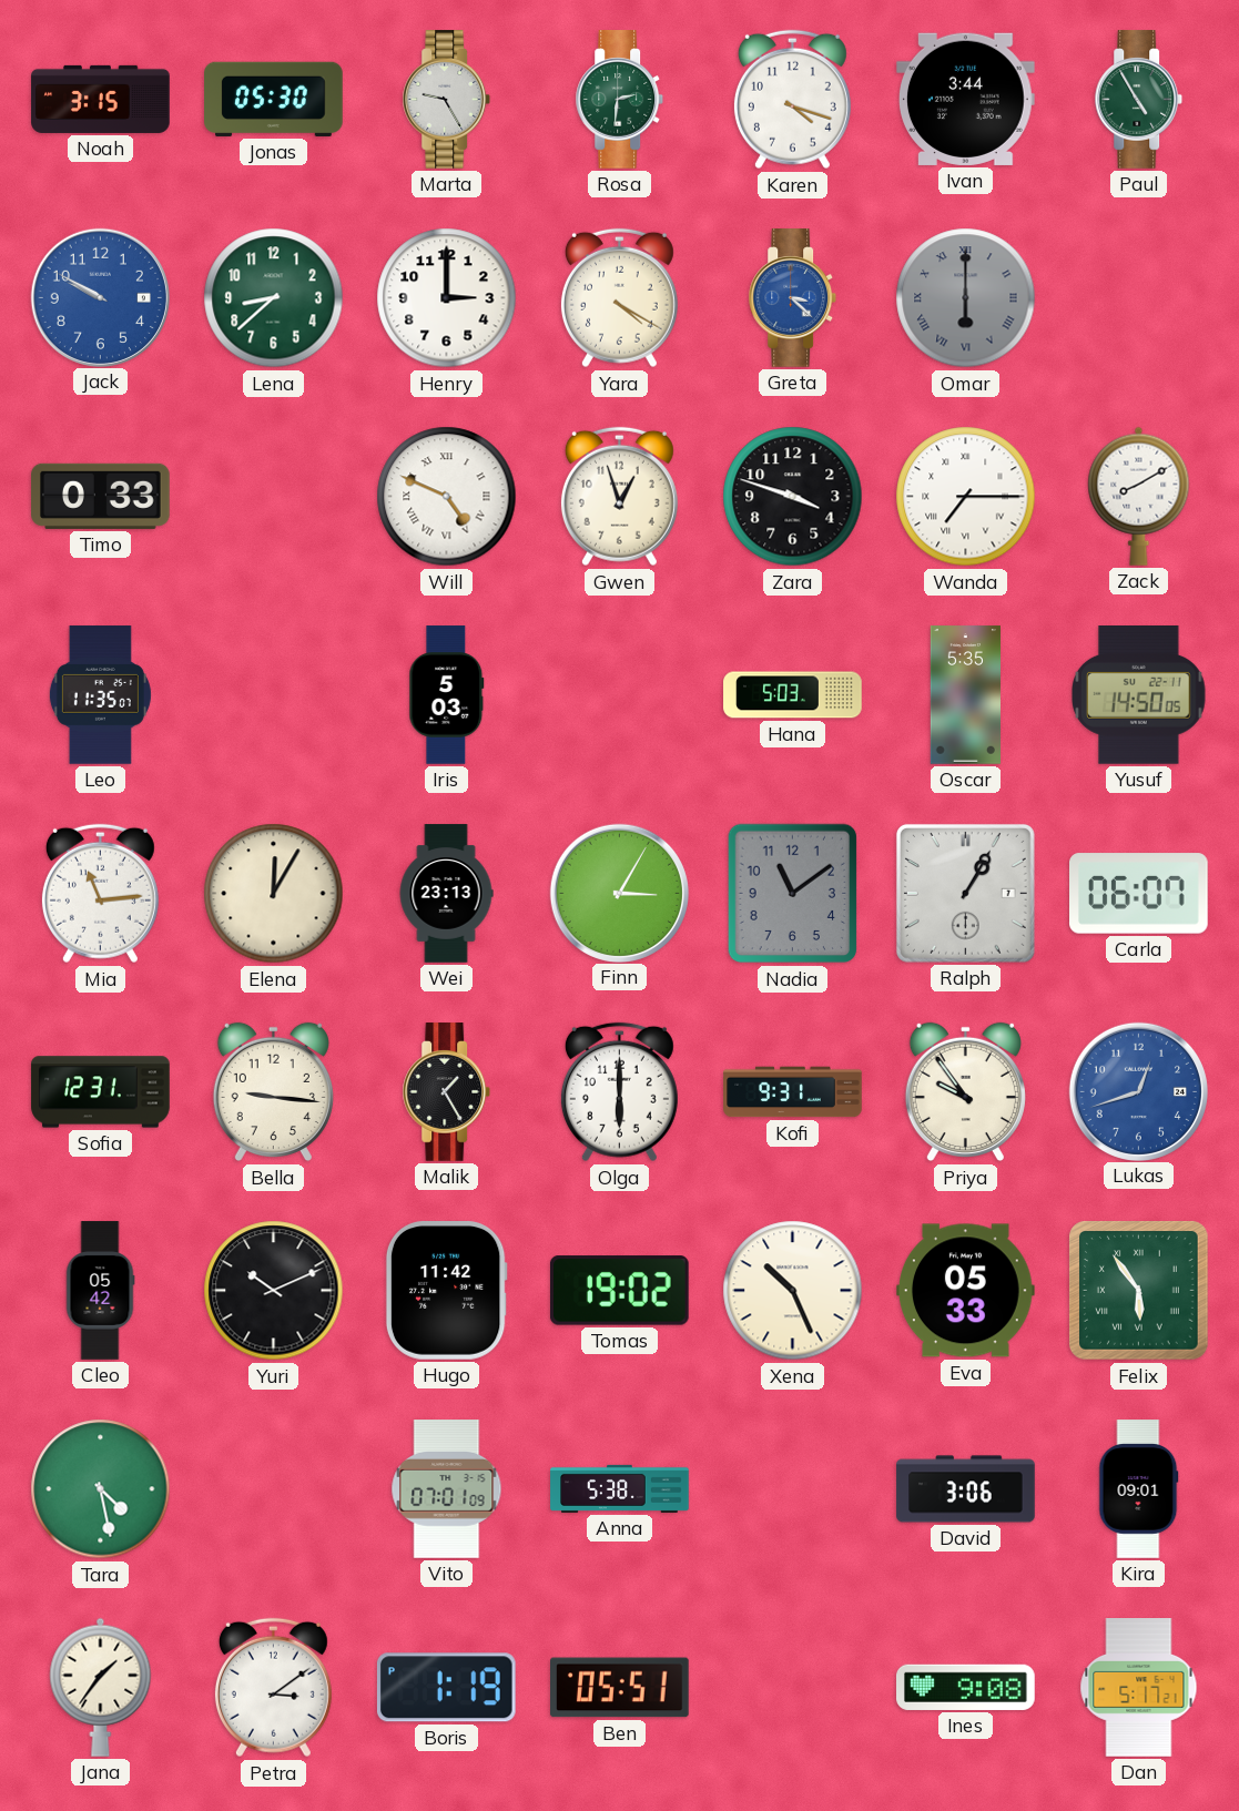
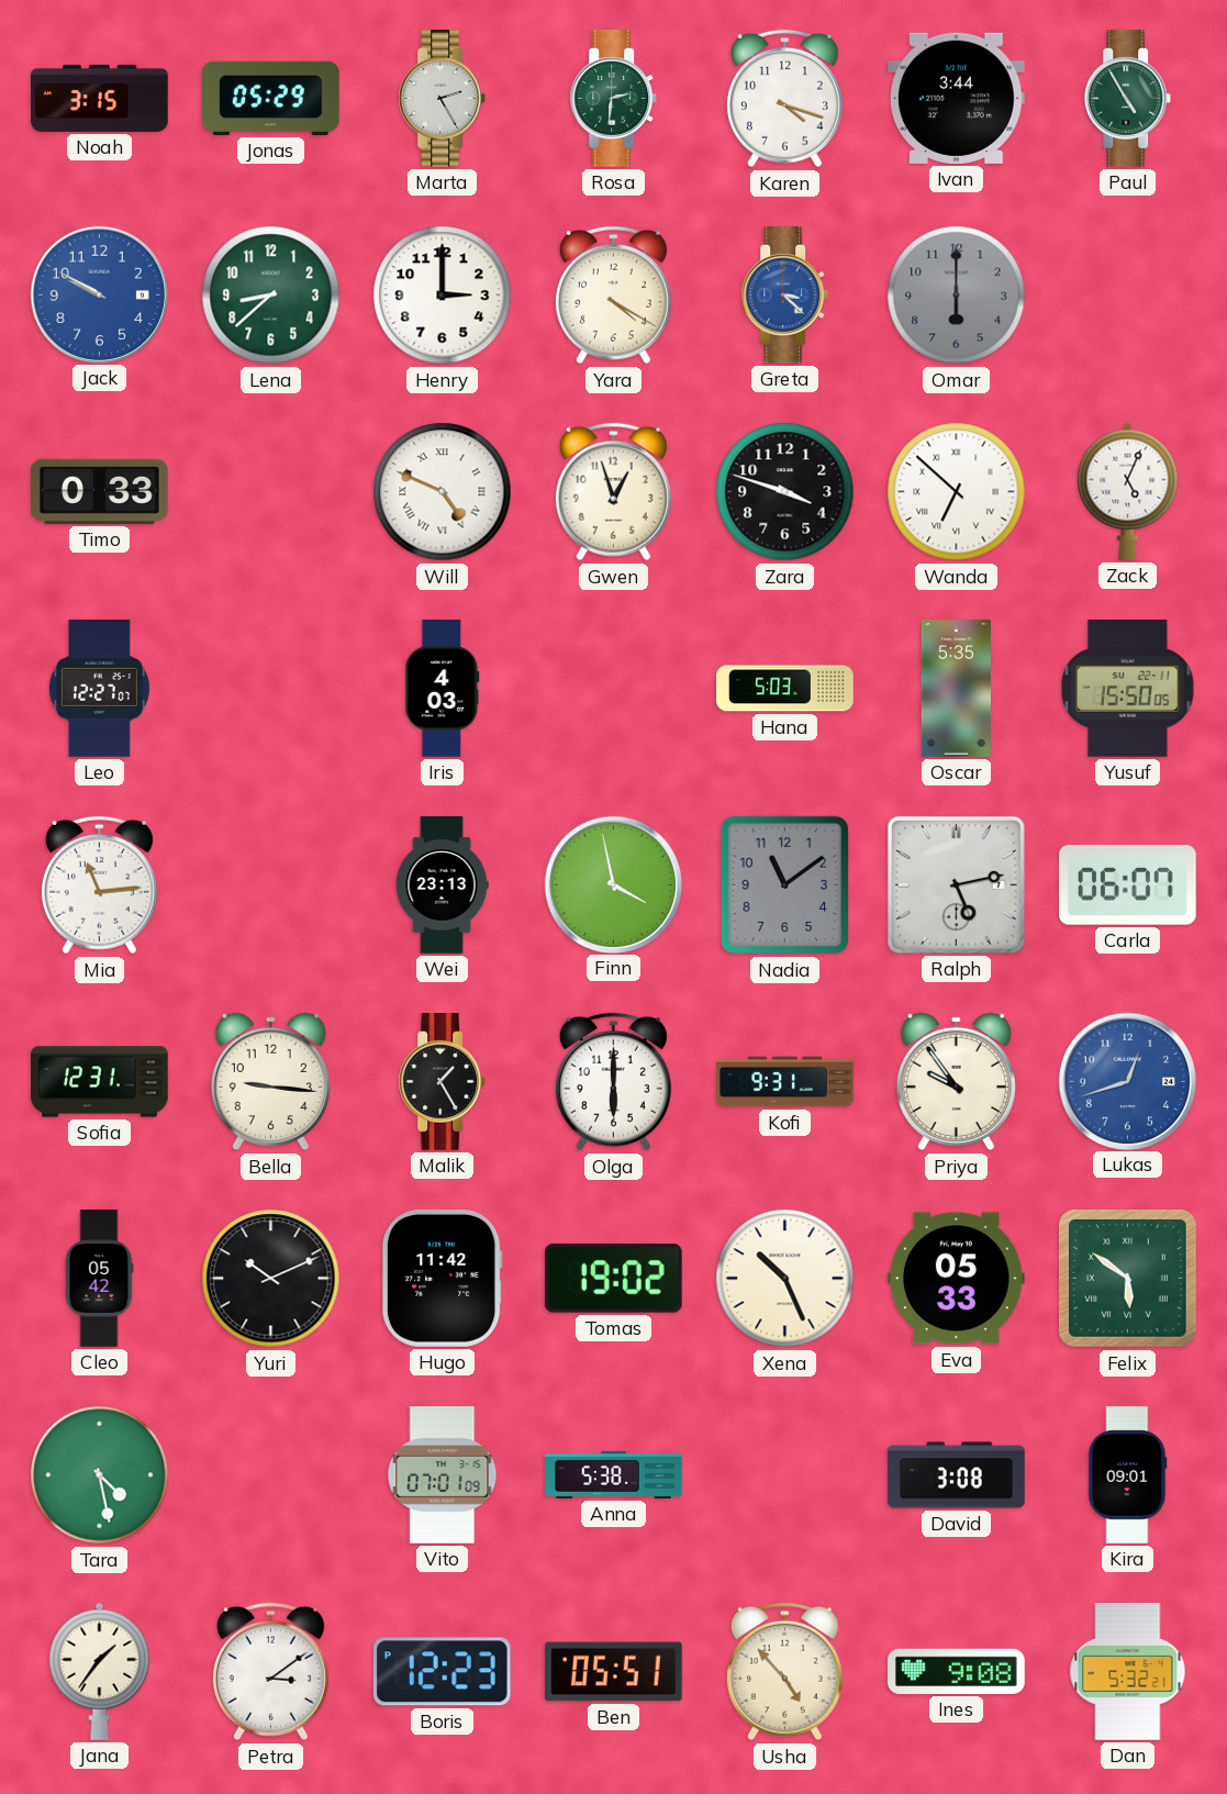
Jonas: 05:30 -> 05:29
Marta: 9:25 -> 2:25
Omar numerals: Roman -> Arabic
Wanda: 7:15 -> 6:52
Zack: 8:10 -> 5:04
Leo: 11:35 -> 12:27
Iris: 5:03 -> 4:03
Yusuf: 14:50 -> 15:50
Elena: 12:05 -> none
Finn: 3:05 -> 3:58
Ralph: 1:05 -> 5:13
Felix: 5:54 -> 5:51
David: 3:06 -> 3:08
Boris: 1:19 -> 12:23
Usha: none -> 4:53
Dan: 5:17 -> 5:32
